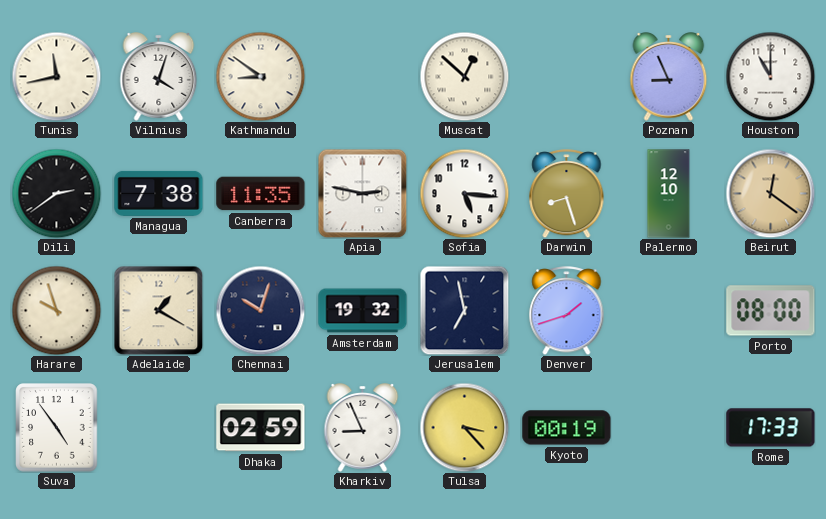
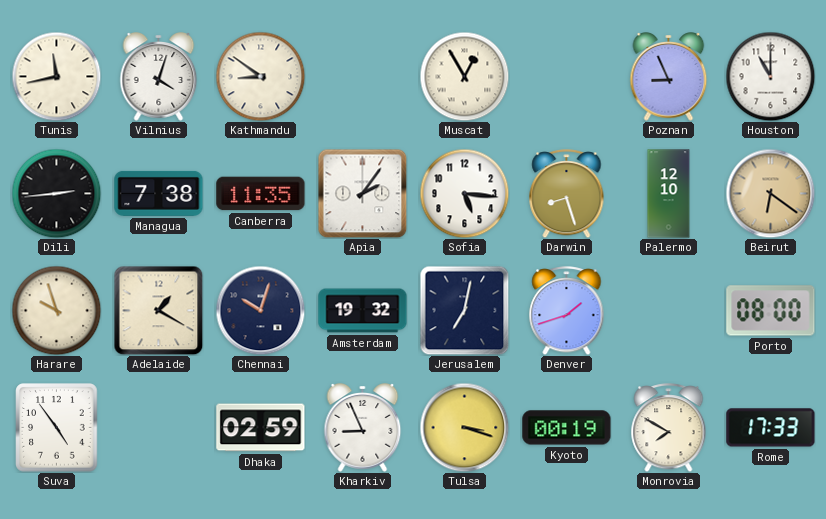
Muscat: 12:52 -> 12:55
Dili: 2:39 -> 2:44
Apia: 2:47 -> 2:06
Beirut: 12:21 -> 6:21
Jerusalem: 6:58 -> 7:02
Tulsa: 3:23 -> 3:18
Monrovia: none -> 7:50
